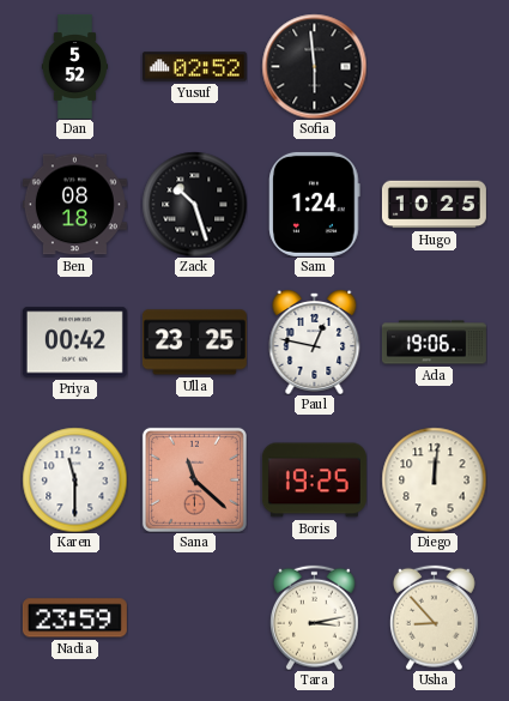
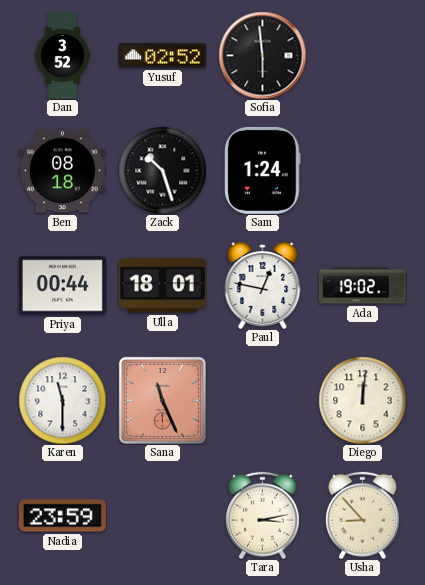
Dan: 5:52 -> 3:52
Hugo: 10:25 -> none
Priya: 00:42 -> 00:44
Ulla: 23:25 -> 18:01
Ada: 19:06 -> 19:02
Sana: 11:22 -> 11:26
Boris: 19:25 -> none
